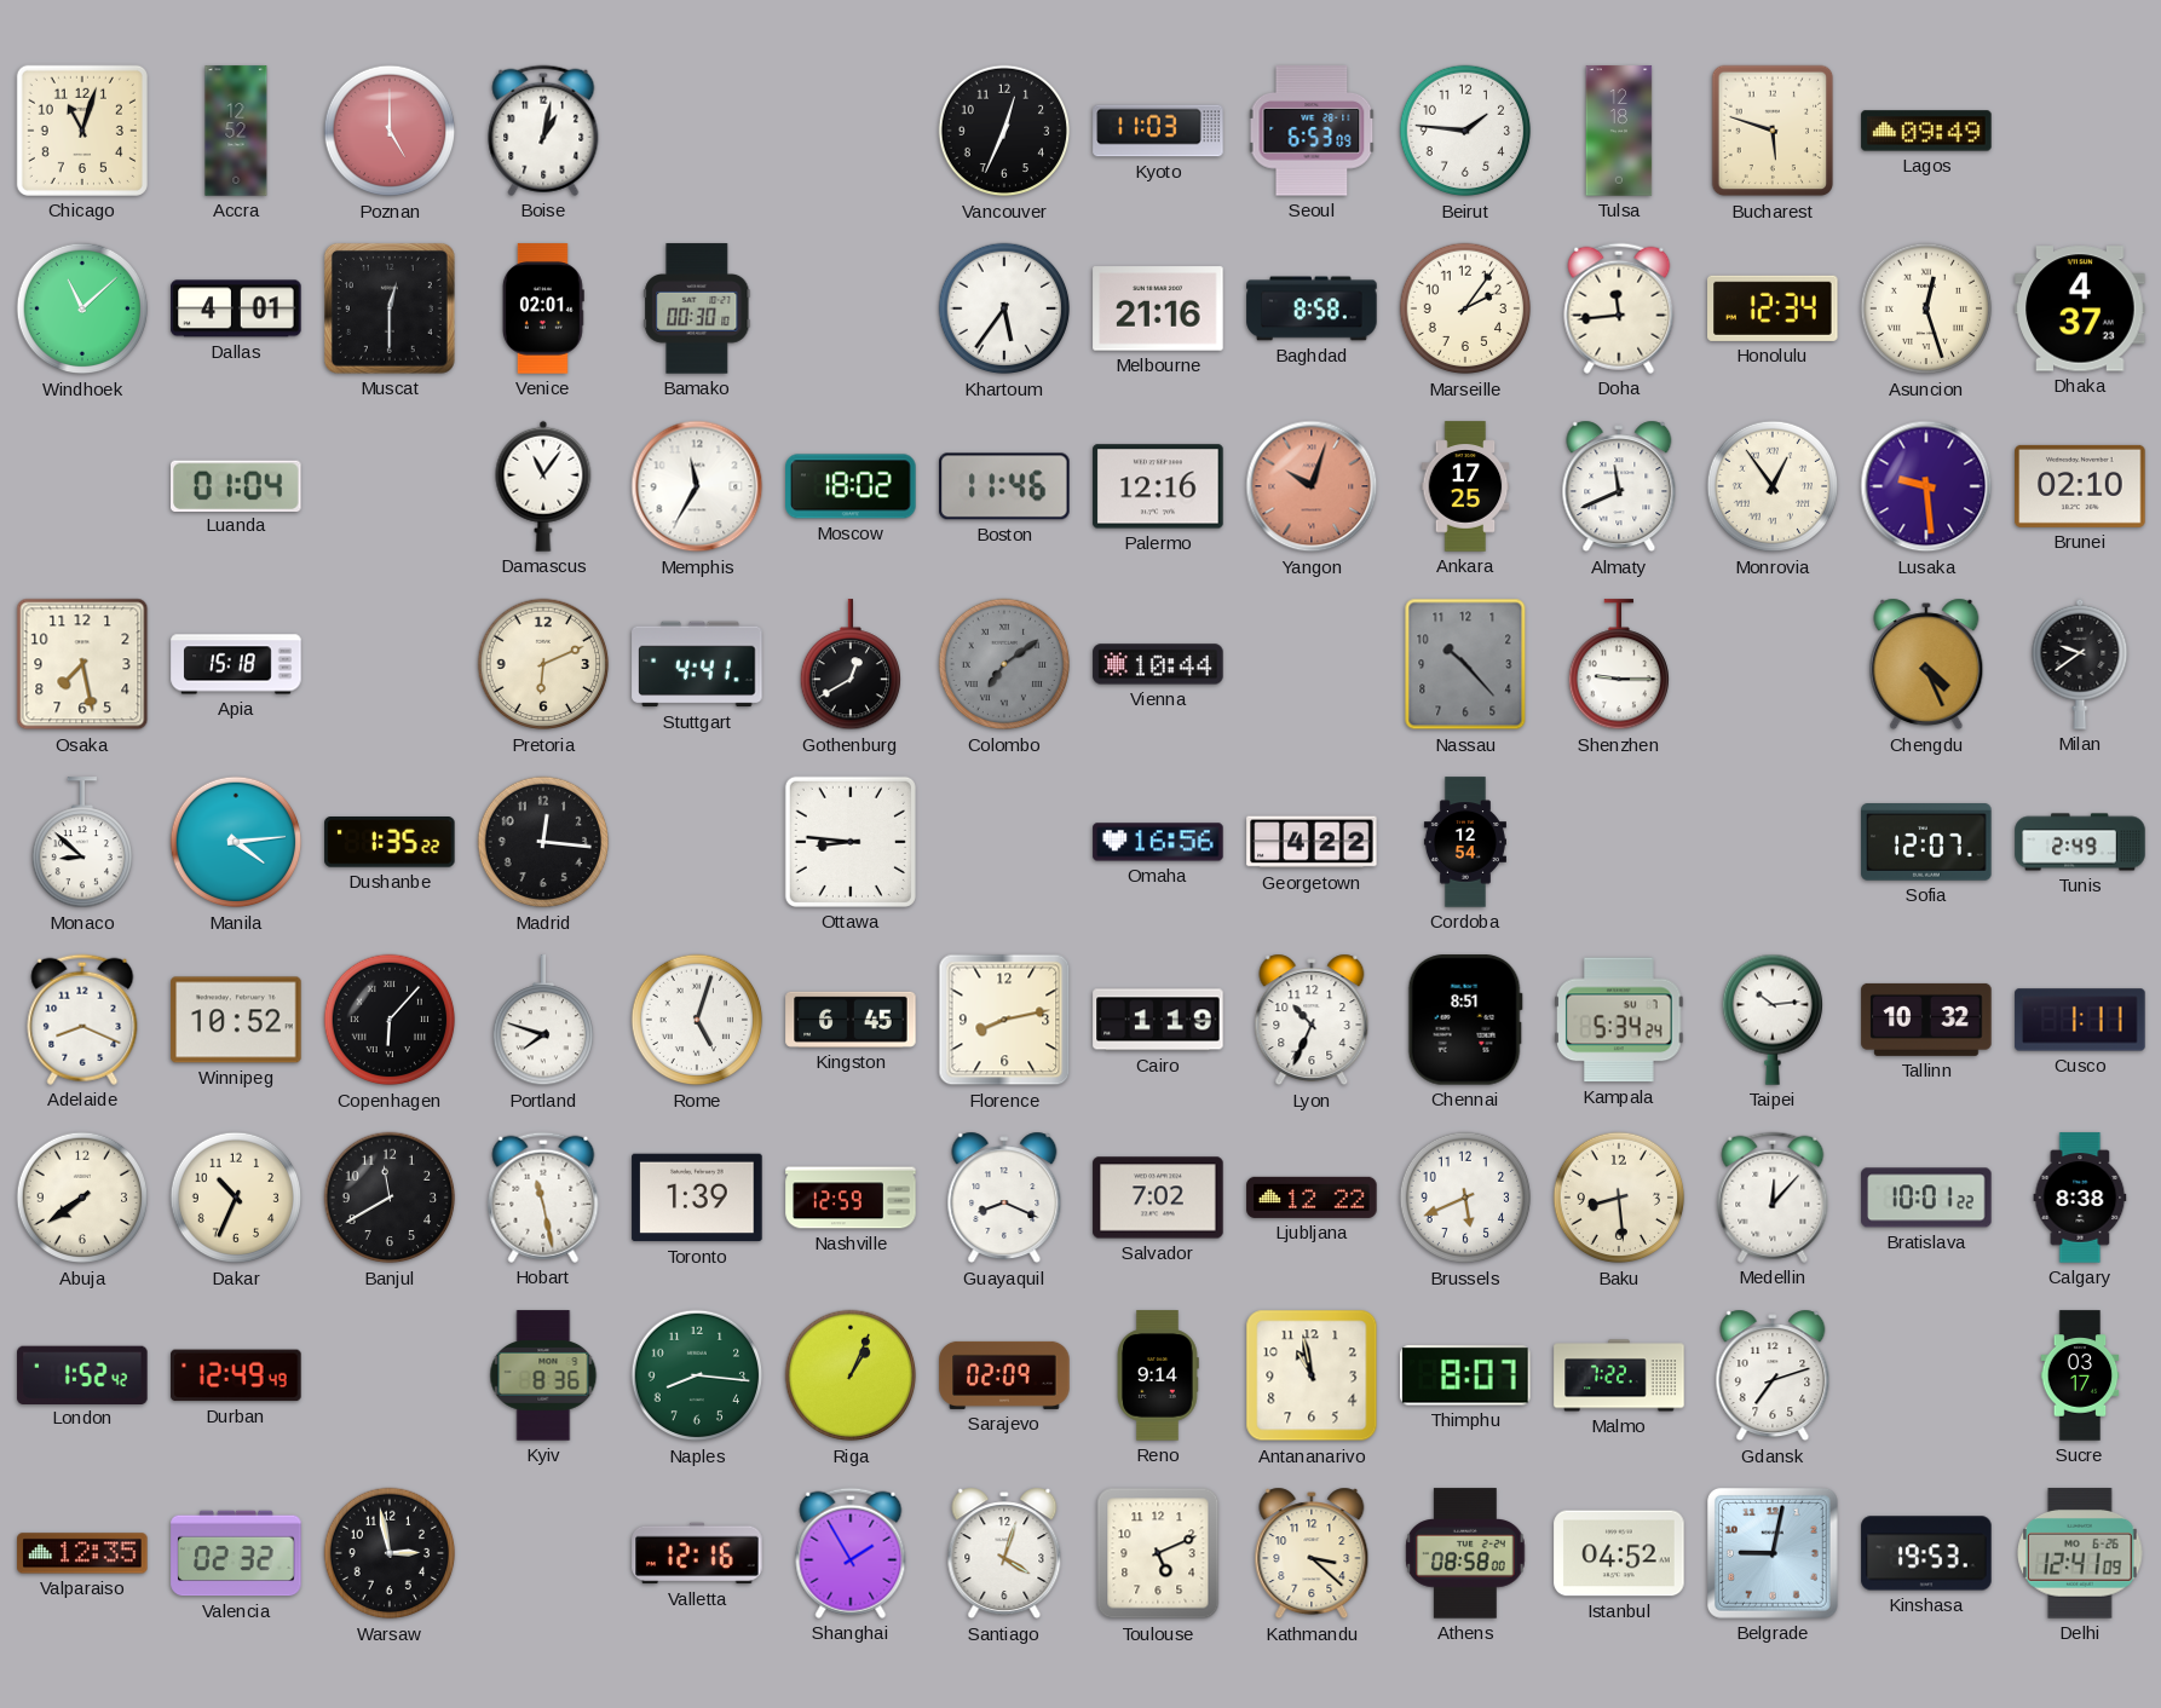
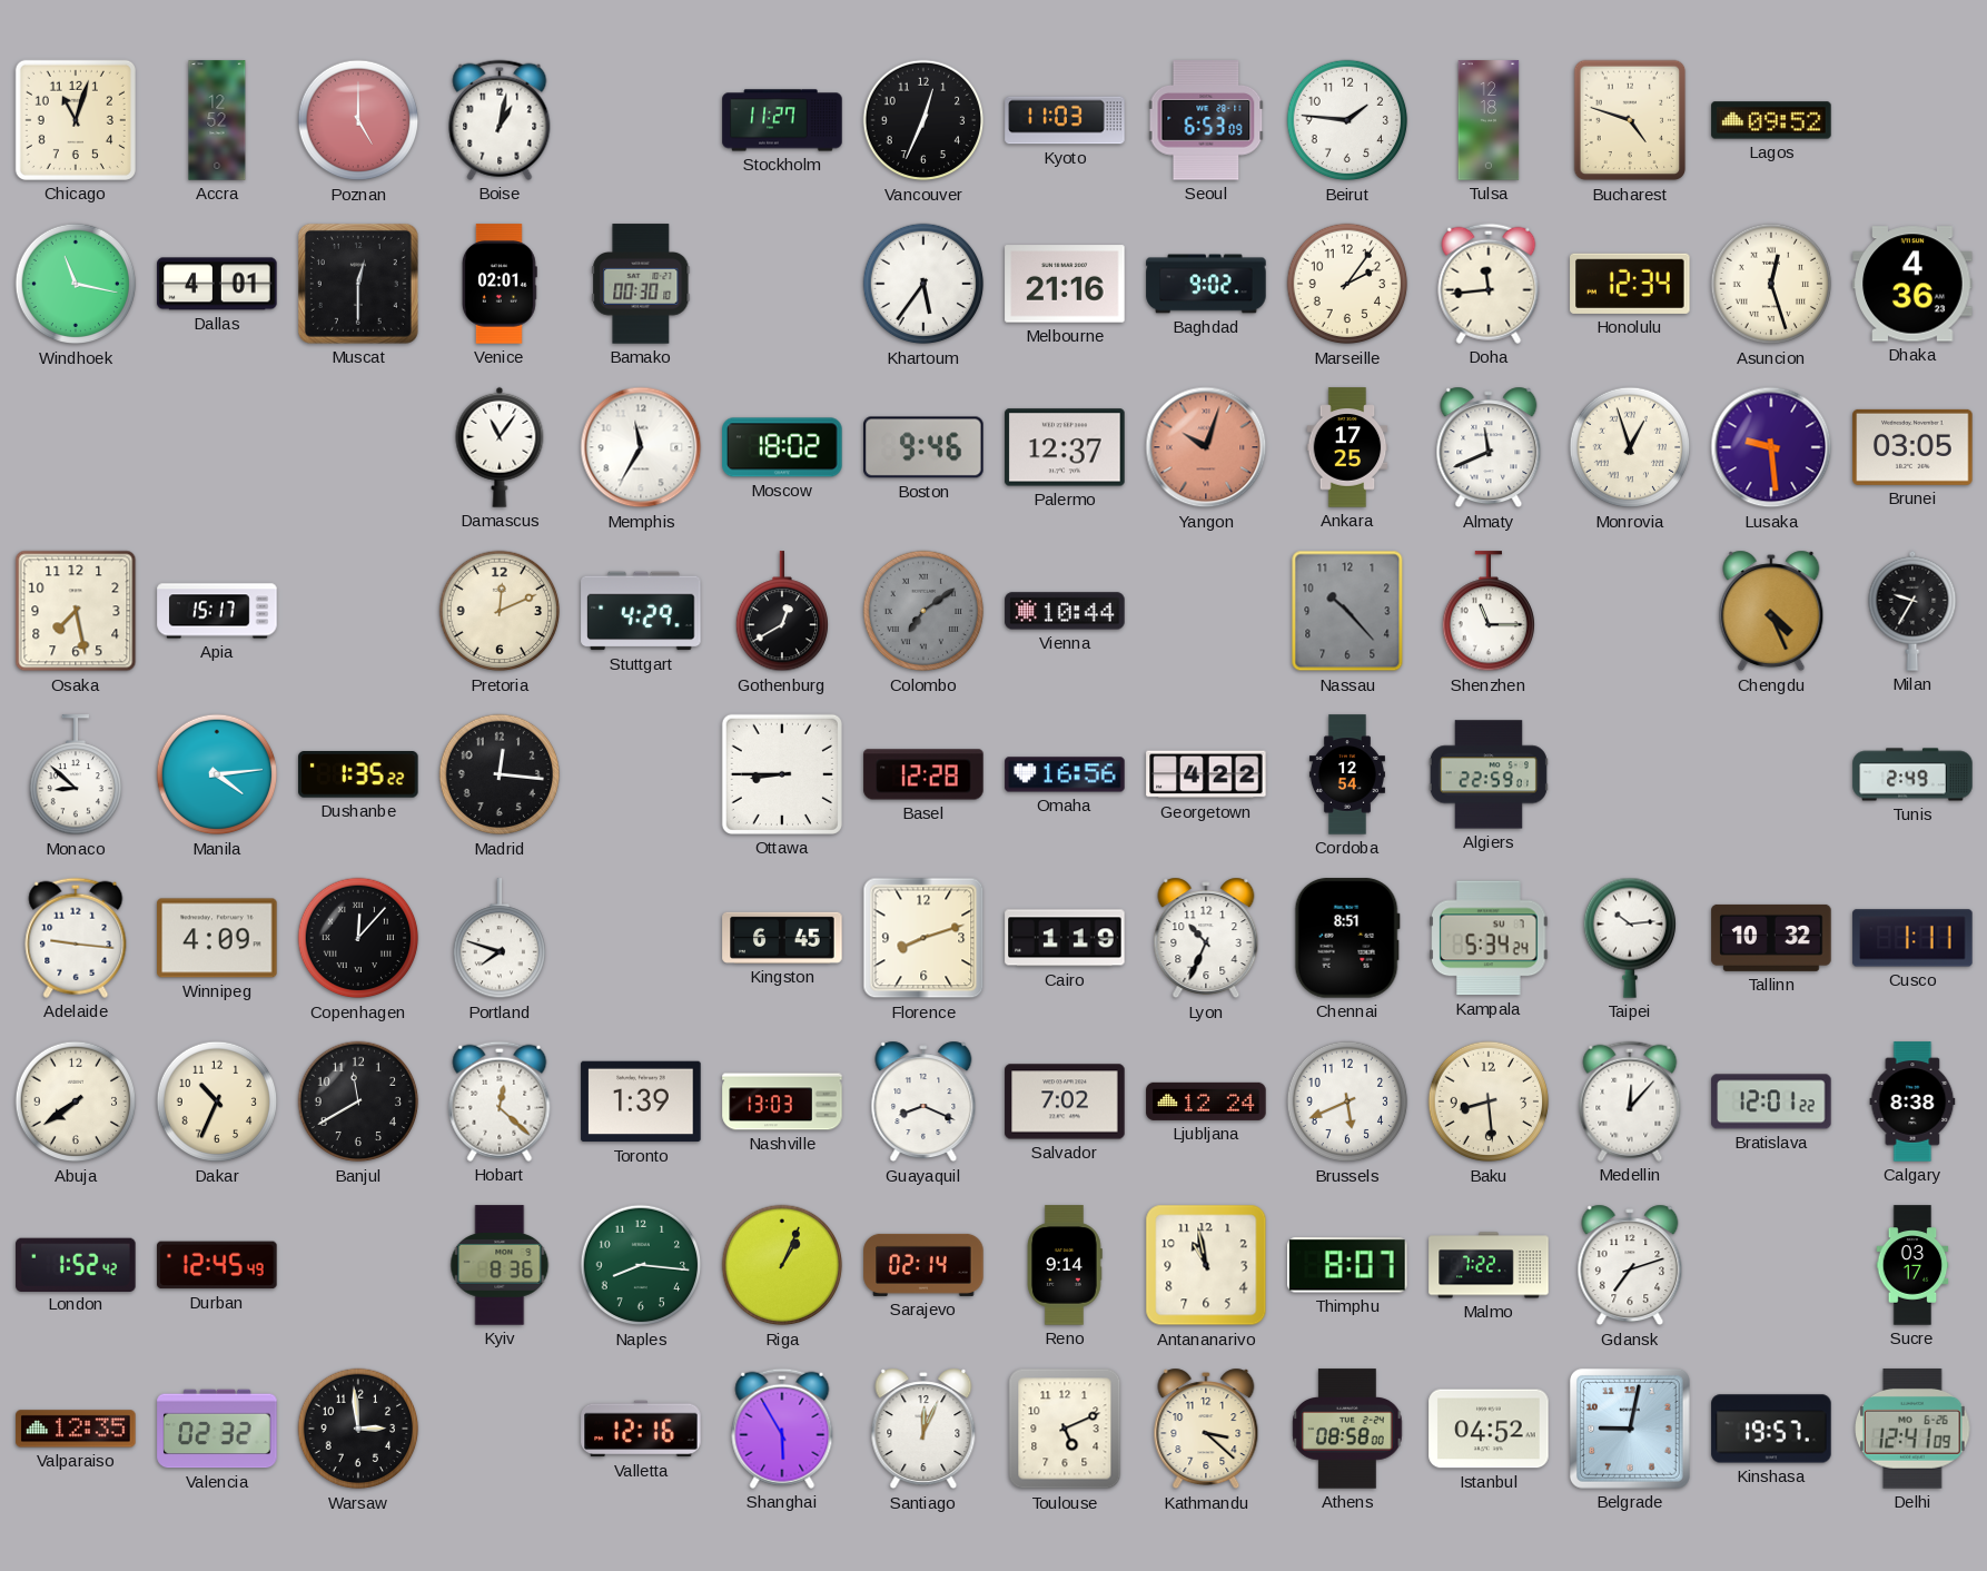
Stockholm: none -> 11:27
Bucharest: 5:48 -> 4:48
Lagos: 09:49 -> 09:52
Windhoek: 11:08 -> 11:17
Baghdad: 8:58 -> 9:02
Dhaka: 4:37 -> 4:36
Luanda: 01:04 -> none
Boston: 11:46 -> 9:46
Palermo: 12:16 -> 12:37
Monrovia: 12:54 -> 12:57
Brunei: 02:10 -> 03:05
Apia: 15:18 -> 15:17
Pretoria: 6:11 -> 12:11
Stuttgart: 4:41 -> 4:29
Shenzhen: 9:15 -> 11:15
Milan: 9:39 -> 9:35
Ottawa: 8:46 -> 8:45
Basel: none -> 12:28
Algiers: none -> 22:59
Sofia: 12:07 -> none
Adelaide: 8:19 -> 9:16
Winnipeg: 10:52 -> 4:09
Copenhagen: 6:07 -> 12:07
Rome: 5:03 -> none
Florence: 8:13 -> 8:12
Hobart: 11:28 -> 12:22
Nashville: 12:59 -> 13:03
Ljubljana: 12:22 -> 12:24
Bratislava: 10:01 -> 12:01
Durban: 12:49 -> 12:45
Sarajevo: 02:09 -> 02:14
Warsaw: 2:58 -> 2:59
Shanghai: 1:55 -> 5:55
Santiago: 4:03 -> 12:04
Kinshasa: 19:53 -> 19:57
